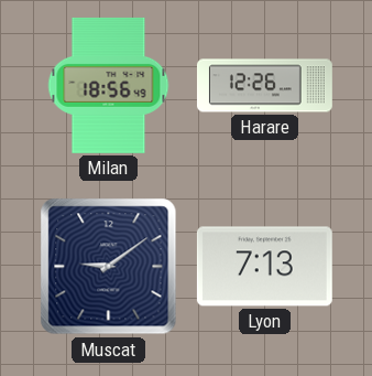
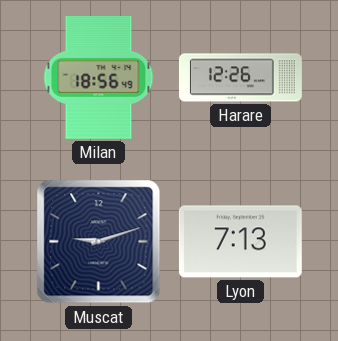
Muscat: 9:09 -> 9:12
